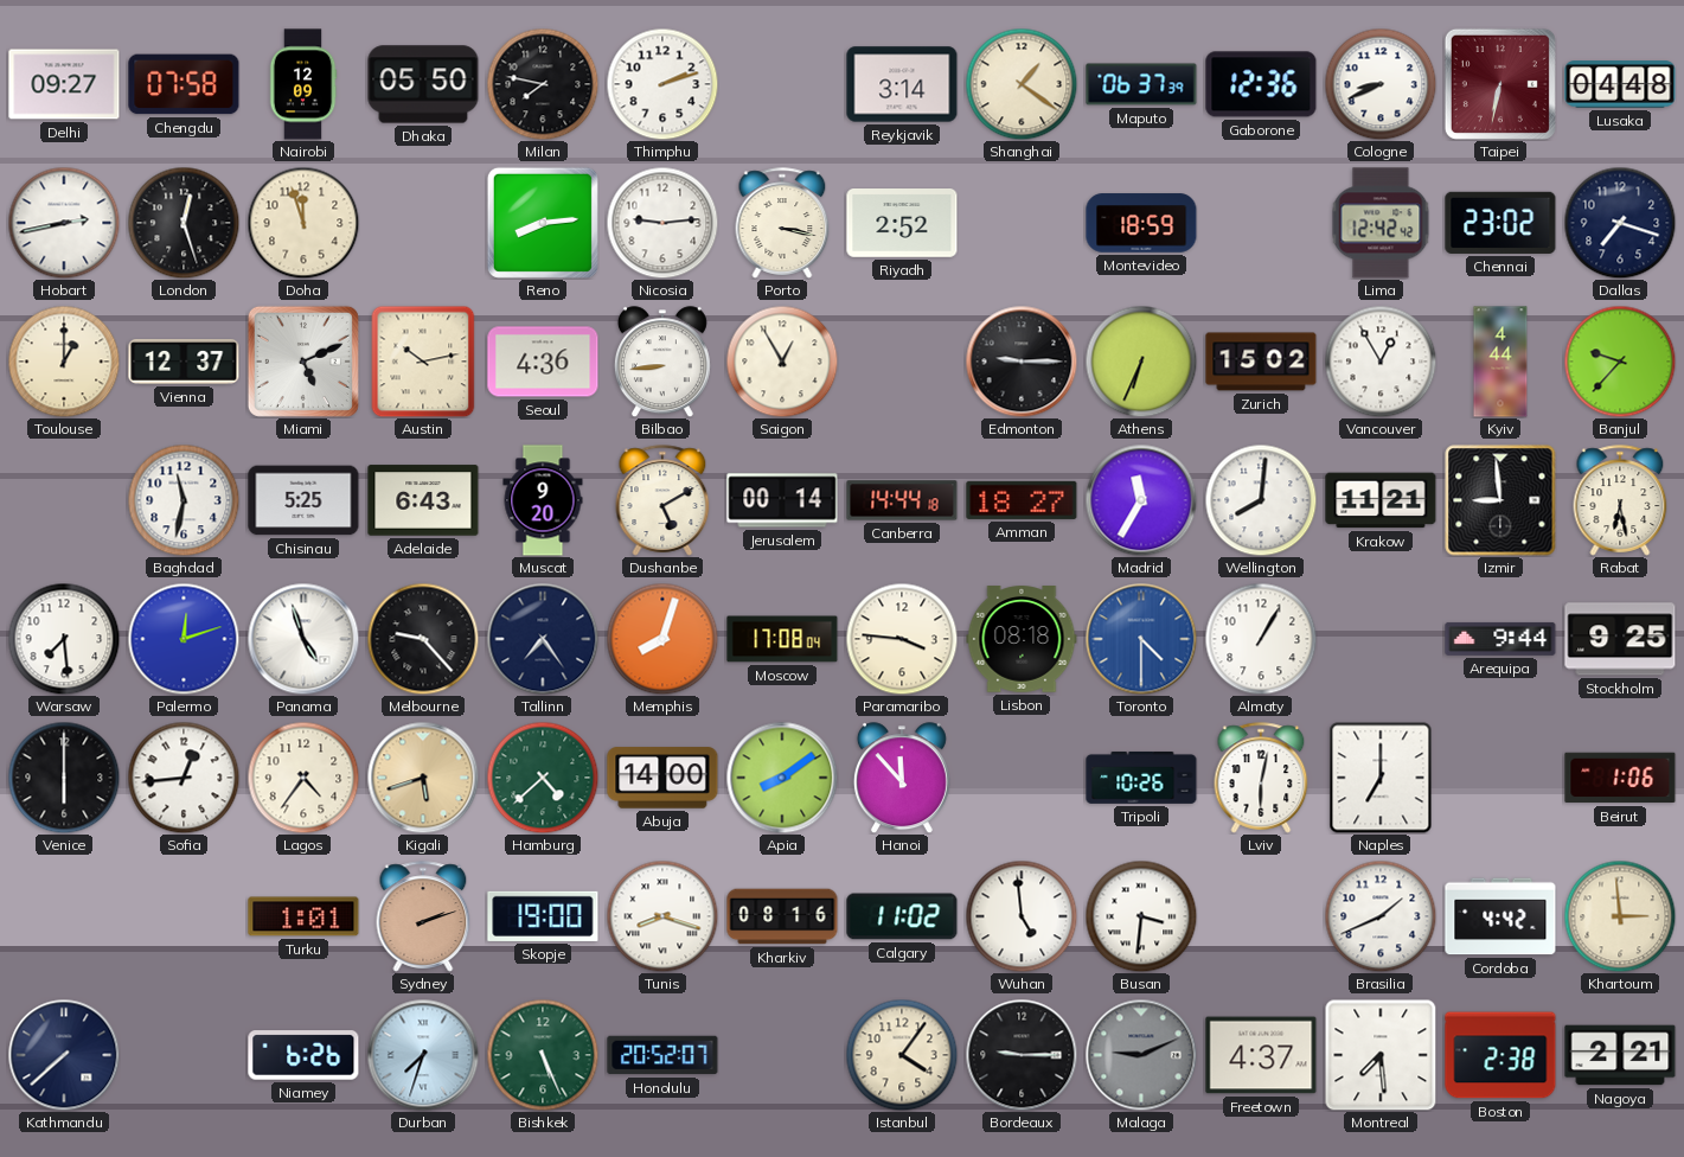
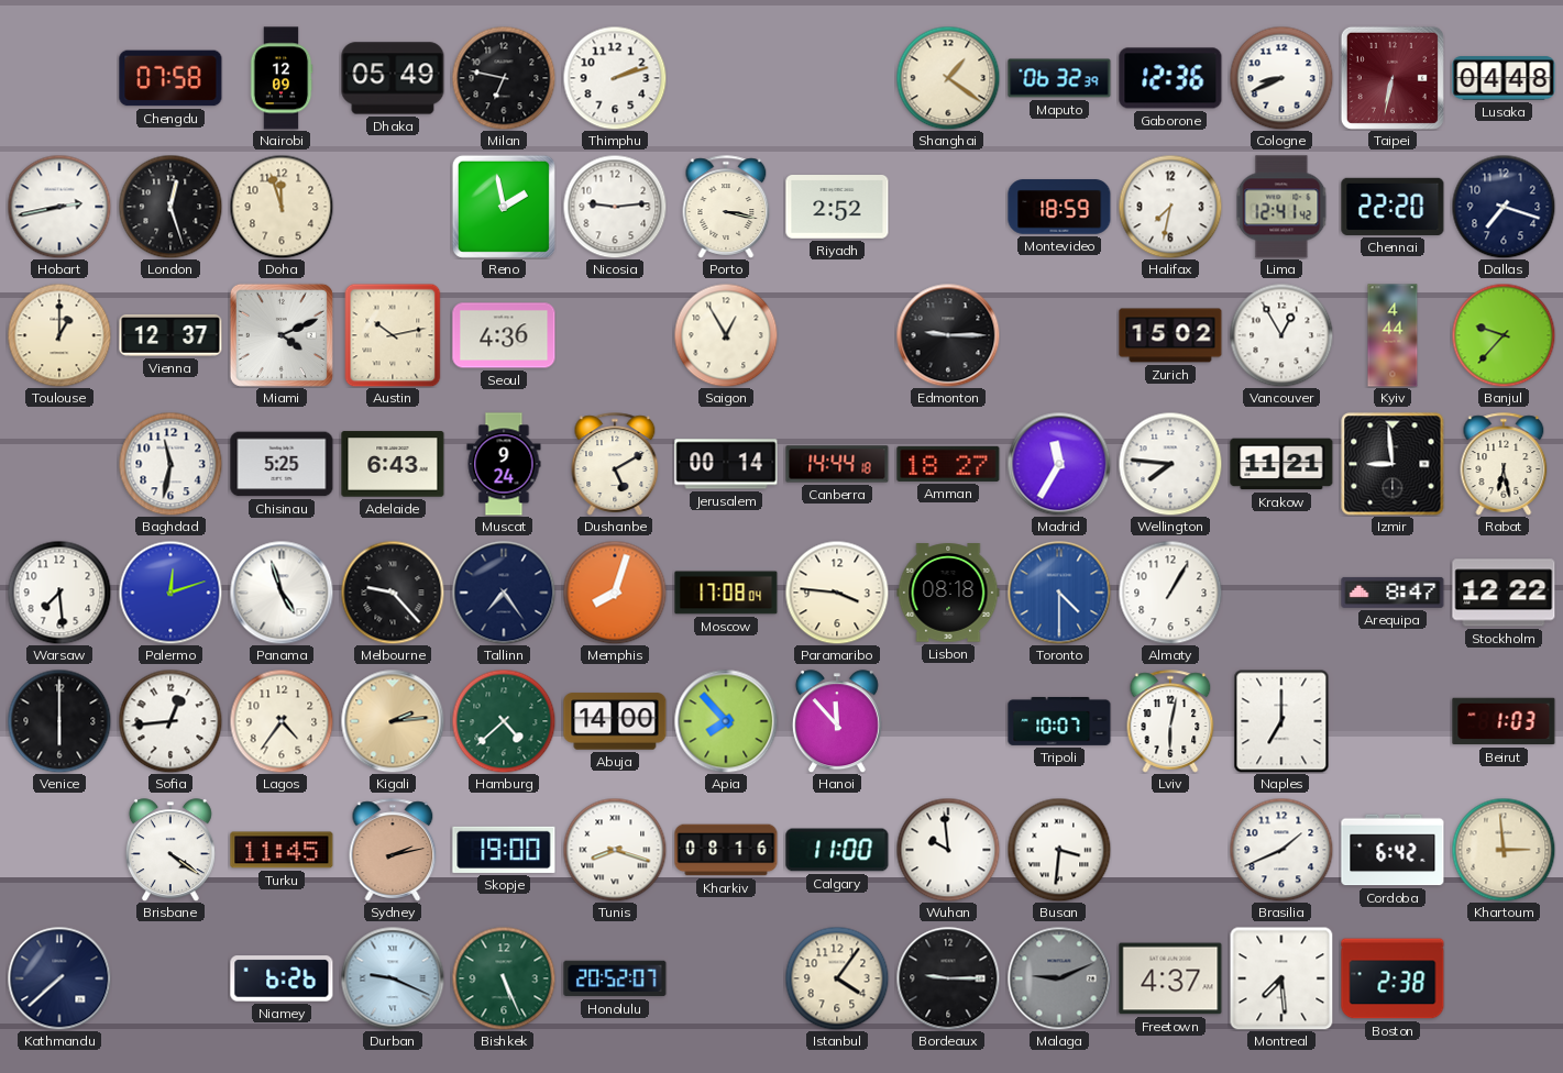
Delhi: 09:27 -> none
Dhaka: 05:50 -> 05:49
Milan: 7:47 -> 6:47
Reykjavik: 3:14 -> none
Maputo: 06:37 -> 06:32
Reno: 8:14 -> 1:58
Halifax: none -> 7:32
Lima: 12:42 -> 12:41
Chennai: 23:02 -> 22:20
Miami: 5:11 -> 4:11
Bilbao: 8:44 -> none
Athens: 6:34 -> none
Muscat: 9:20 -> 9:24
Wellington: 8:01 -> 7:46
Arequipa: 9:44 -> 8:47
Stockholm: 9:25 -> 12:22
Kigali: 5:42 -> 2:14
Apia: 8:09 -> 7:53
Tripoli: 10:26 -> 10:07
Beirut: 1:06 -> 1:03
Brisbane: none -> 4:21
Turku: 1:01 -> 11:45
Sydney: 2:12 -> 2:13
Calgary: 11:02 -> 11:00
Wuhan: 4:59 -> 9:59
Cordoba: 4:42 -> 6:42
Durban: 7:33 -> 9:19
Nagoya: 2:21 -> none
